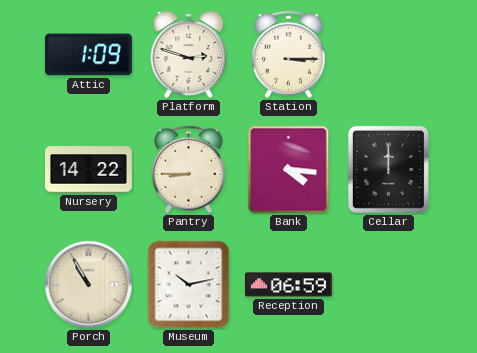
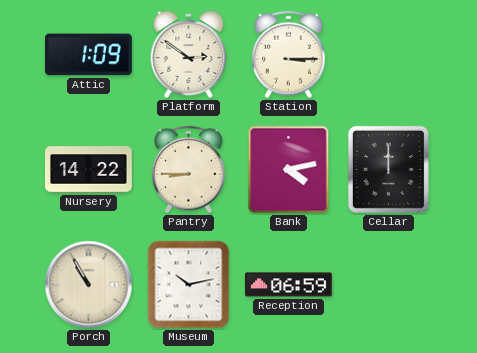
Platform: 2:48 -> 2:51
Bank: 4:16 -> 4:13
